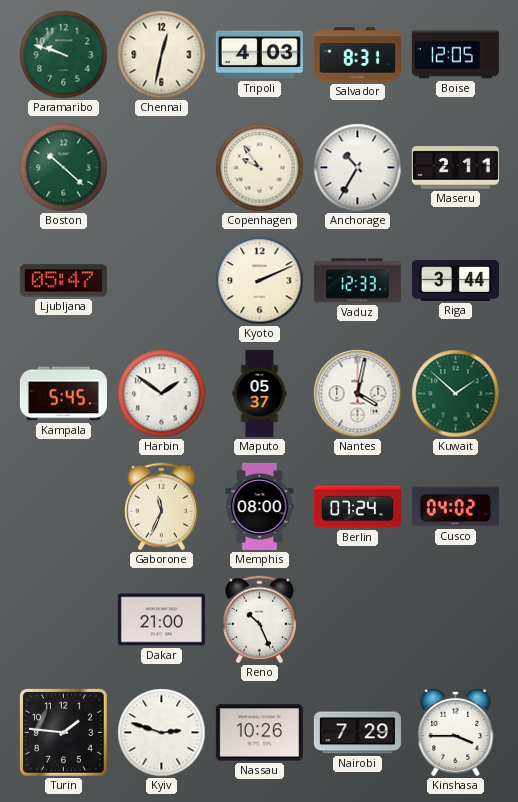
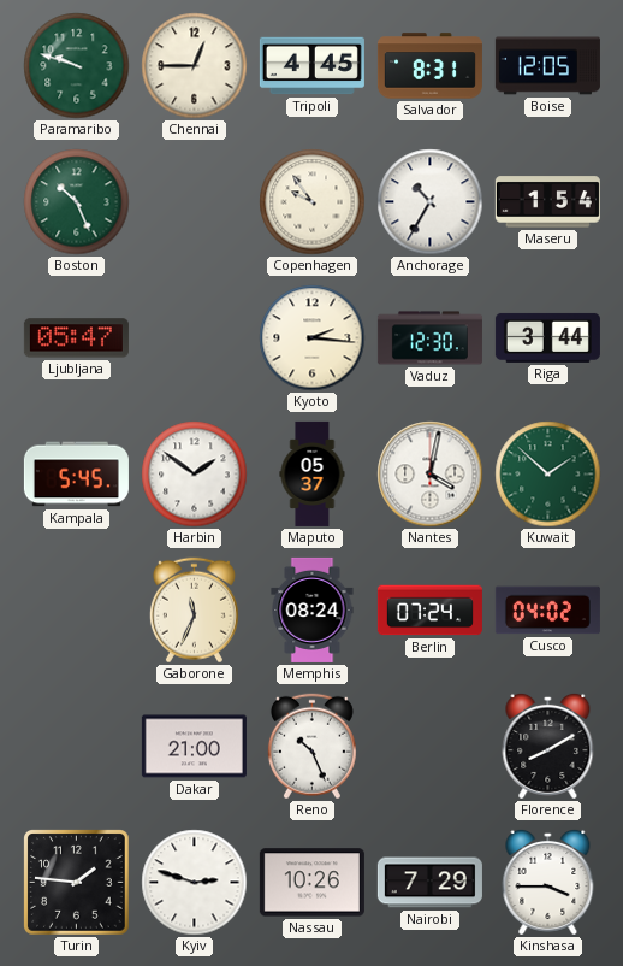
Chennai: 12:32 -> 12:45
Tripoli: 4:03 -> 4:45
Boston: 10:22 -> 10:26
Maseru: 2:11 -> 1:54
Kyoto: 2:11 -> 2:16
Vaduz: 12:33 -> 12:30
Memphis: 08:00 -> 08:24
Florence: none -> 8:10
